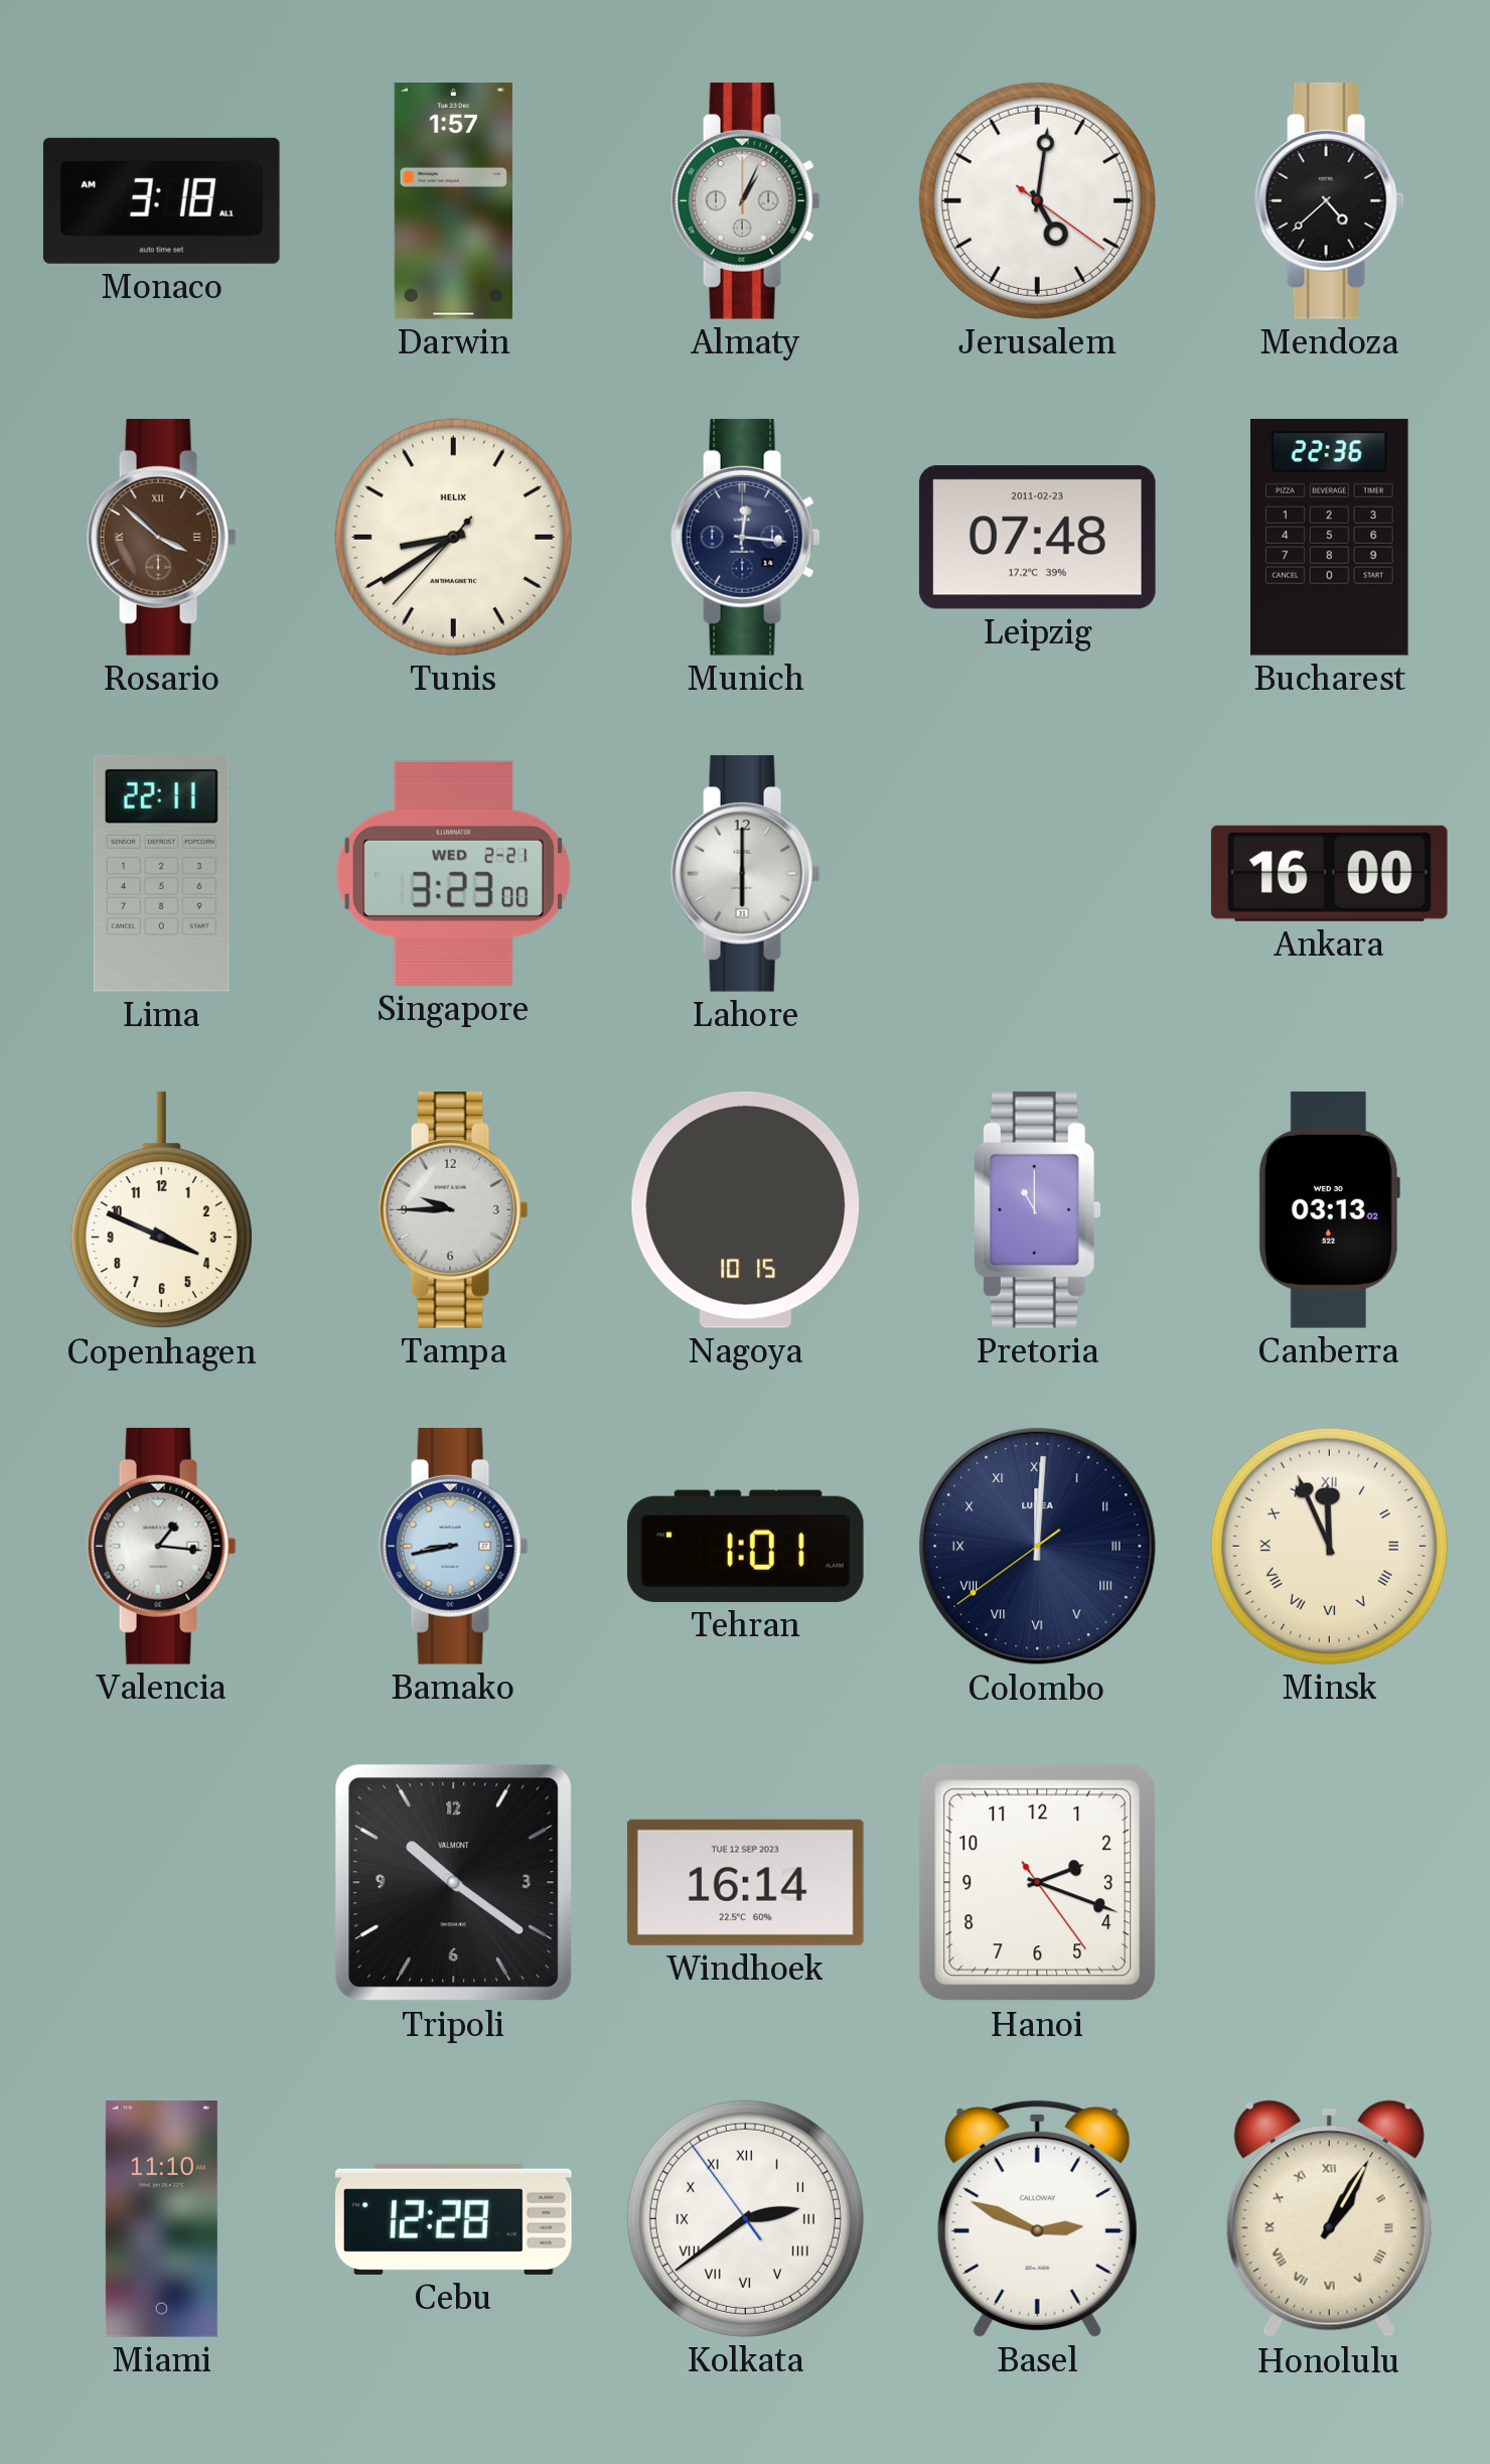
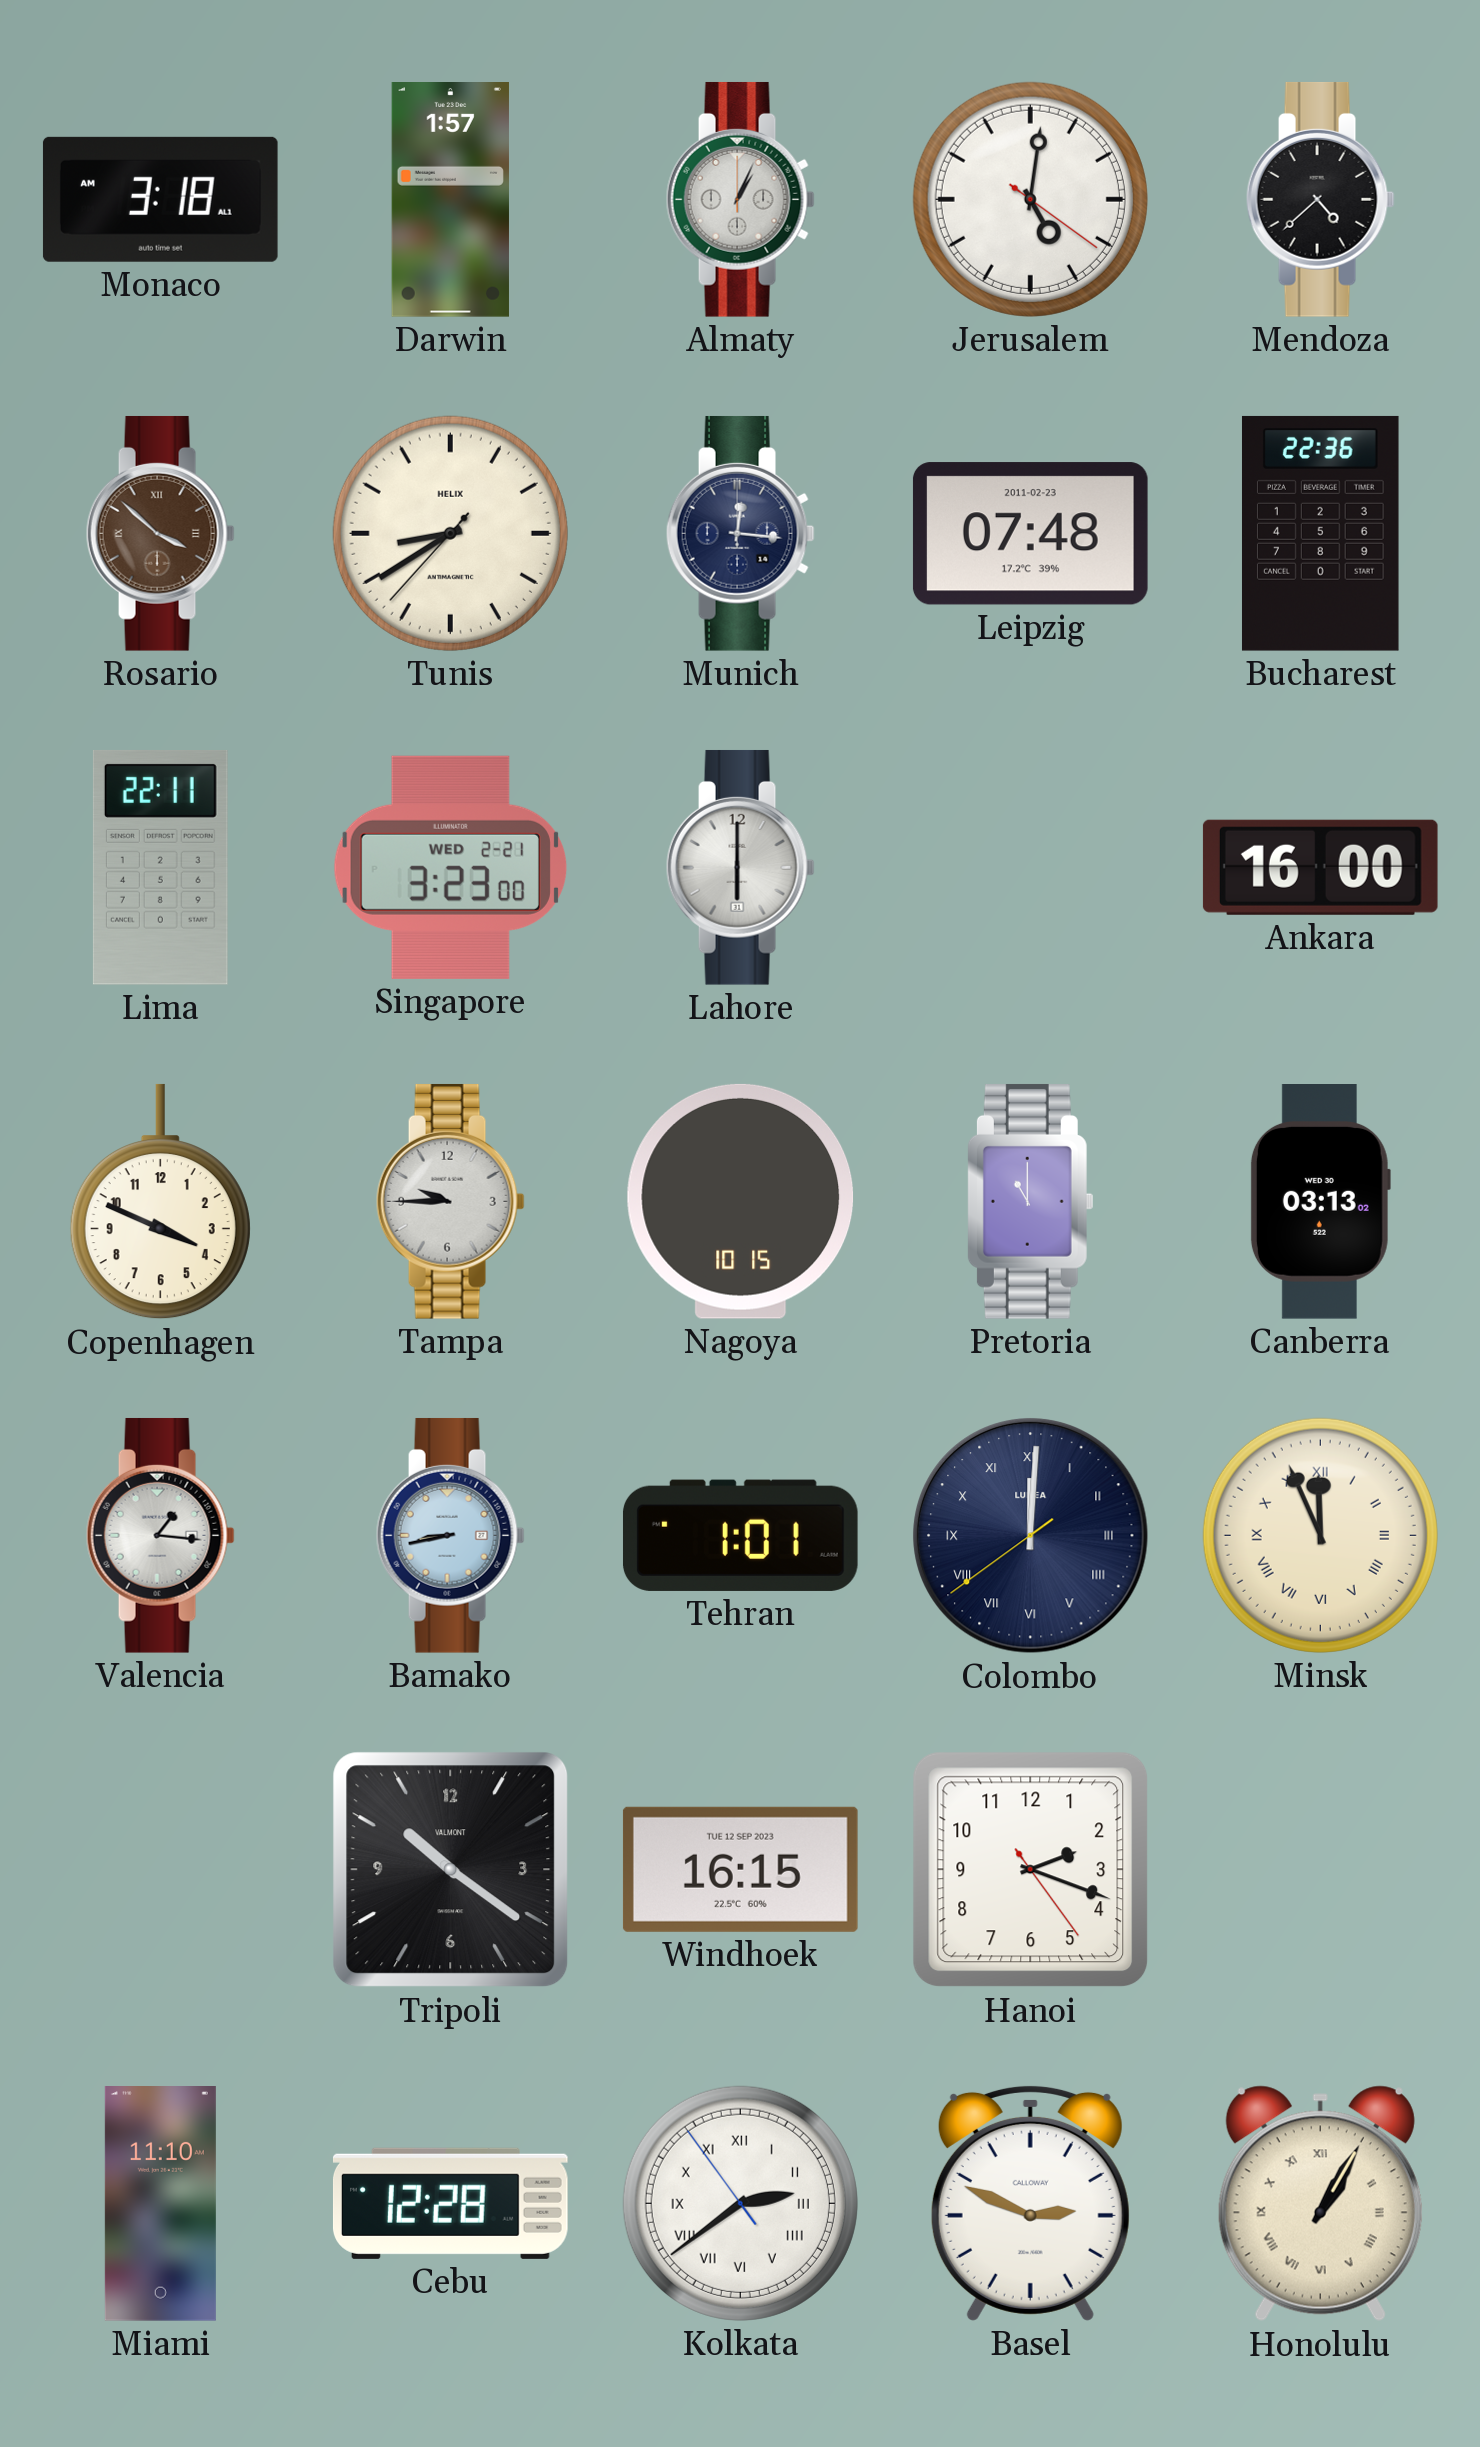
Windhoek: 16:14 -> 16:15
